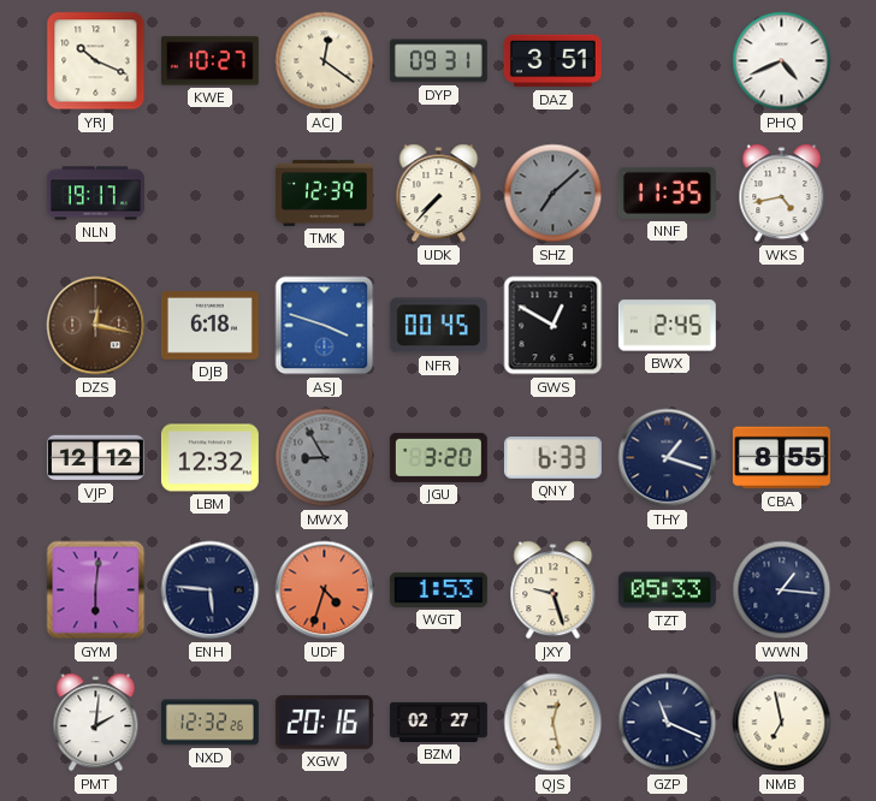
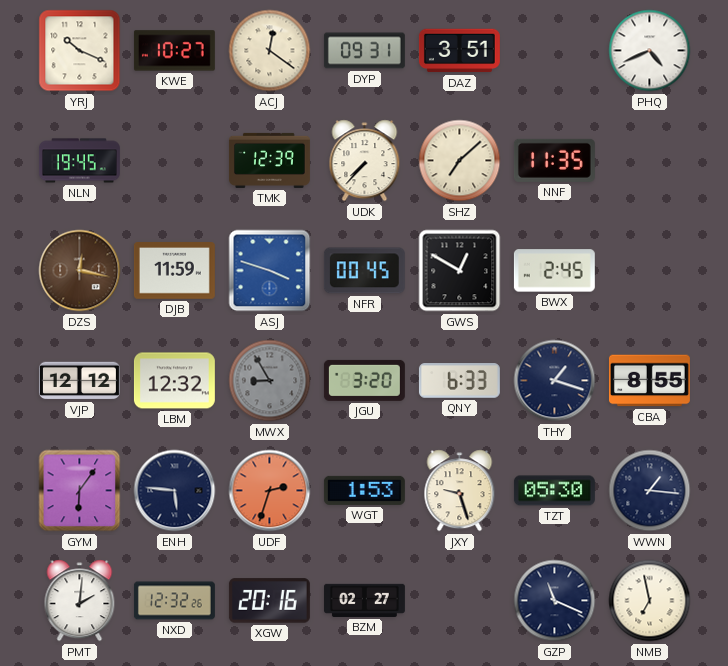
NLN: 19:17 -> 19:45
SHZ dial: grey -> cream
WKS: 4:43 -> none
DJB: 6:18 -> 11:59
GYM: 6:01 -> 6:06
UDF: 4:33 -> 2:33
TZT: 05:33 -> 05:30
QJS: 12:28 -> none
